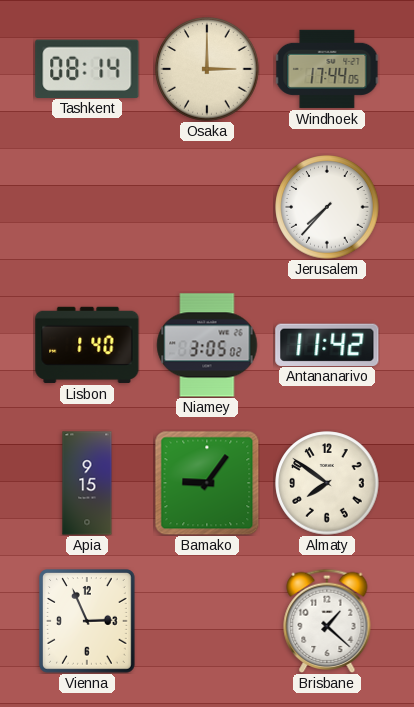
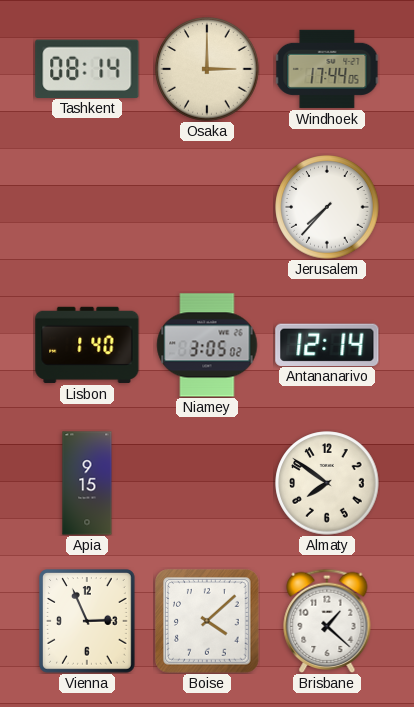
Antananarivo: 11:42 -> 12:14
Bamako: 9:06 -> none
Boise: none -> 4:08
